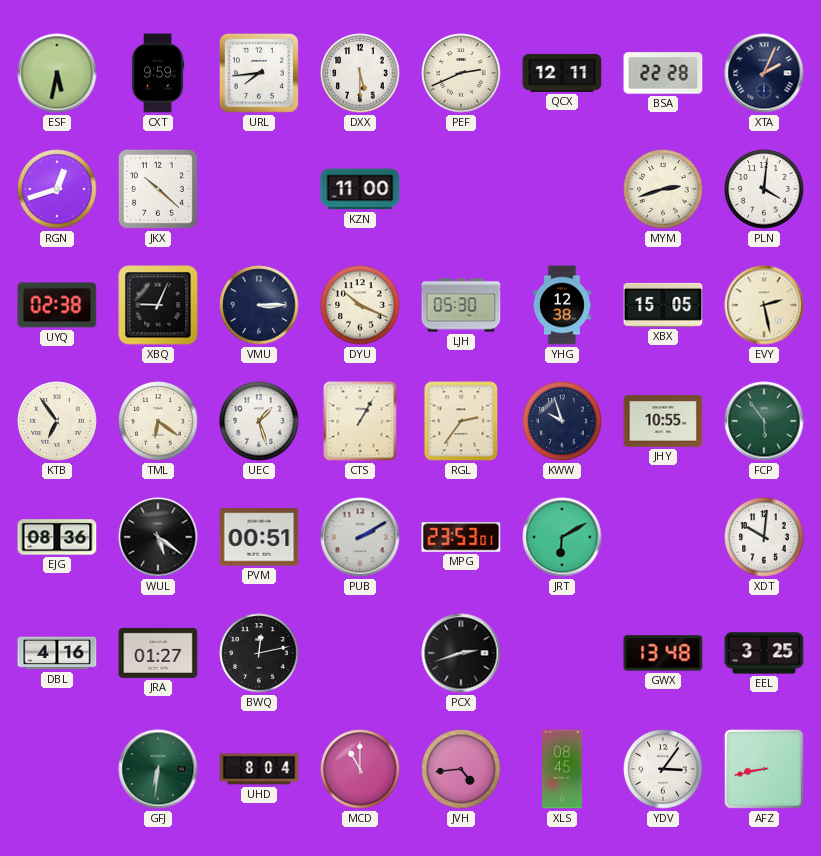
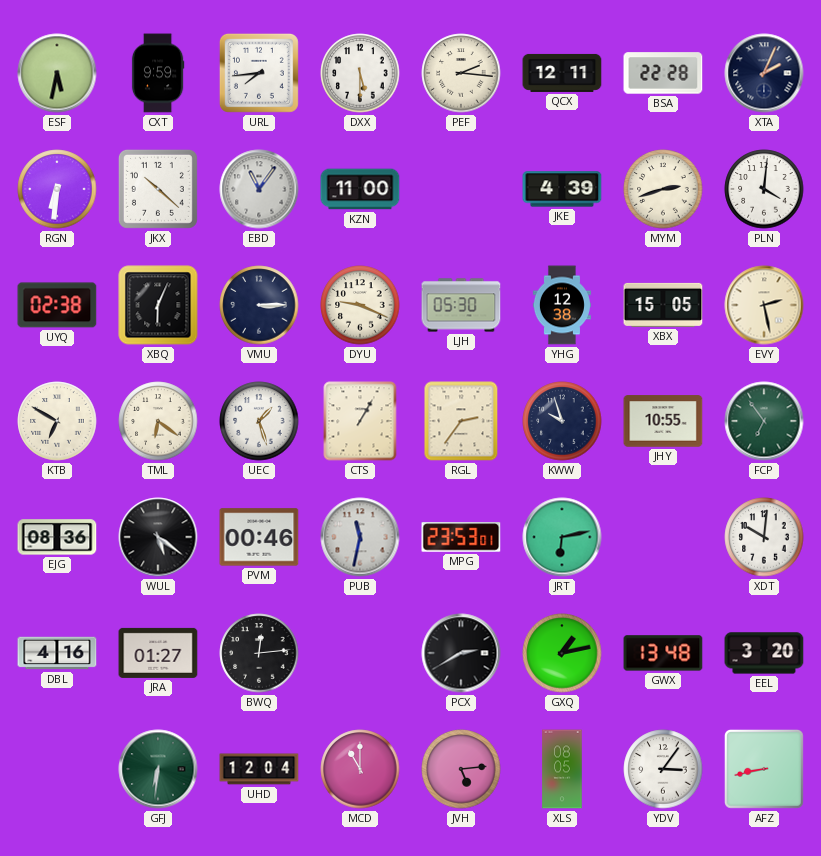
PEF: 2:41 -> 2:16
RGN: 12:42 -> 6:31
EBD: none -> 11:06
JKE: none -> 4:39
XBQ: 9:04 -> 6:04
DYU: 10:19 -> 9:19
KTB: 6:54 -> 6:50
FCP: 5:54 -> 6:54
PVM: 00:51 -> 00:46
PUB: 2:10 -> 11:32
JRT: 6:10 -> 6:13
BWQ: 12:13 -> 12:14
PCX: 2:42 -> 2:40
GXQ: none -> 1:13
EEL: 3:25 -> 3:20
UHD: 8:04 -> 12:04
JVH: 4:44 -> 5:14
XLS: 08:45 -> 08:05
